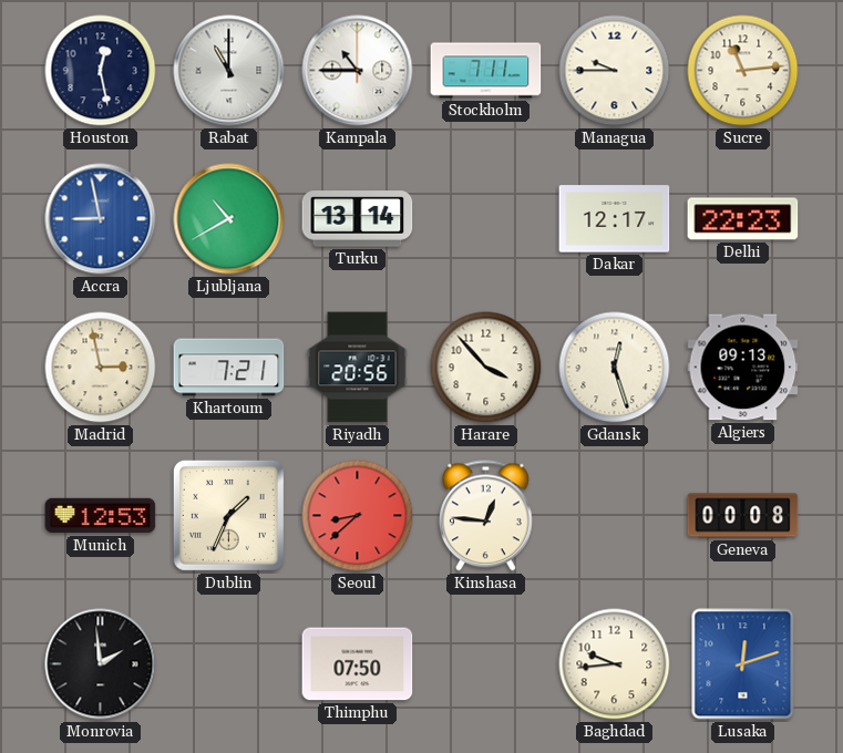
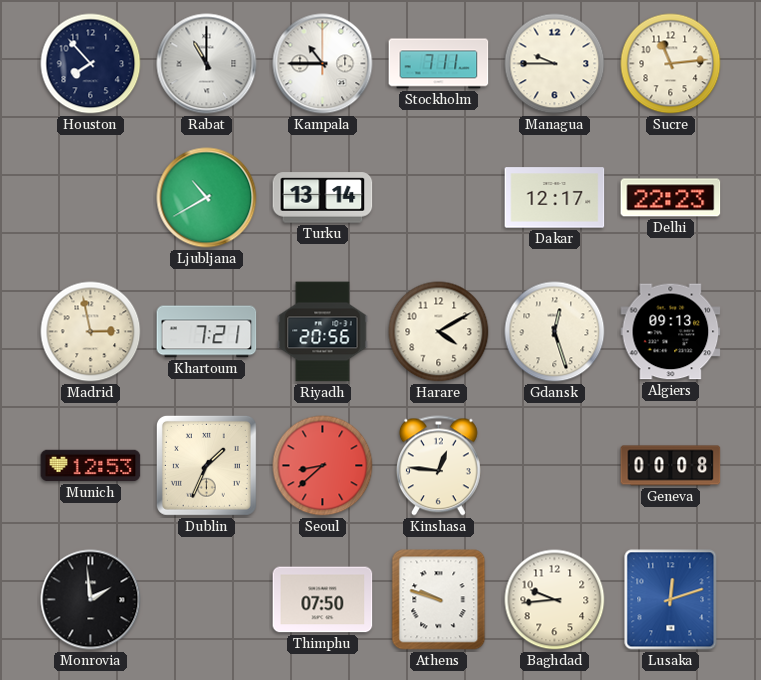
Houston: 12:28 -> 7:53
Accra: 8:58 -> none
Harare: 3:53 -> 4:10
Athens: none -> 9:48
